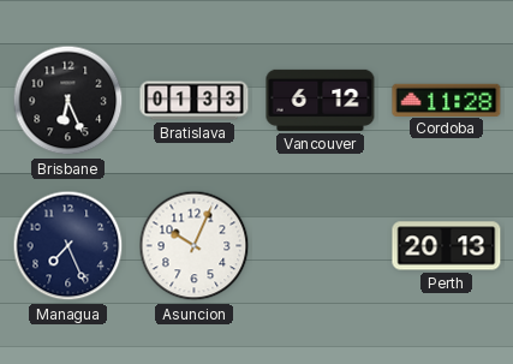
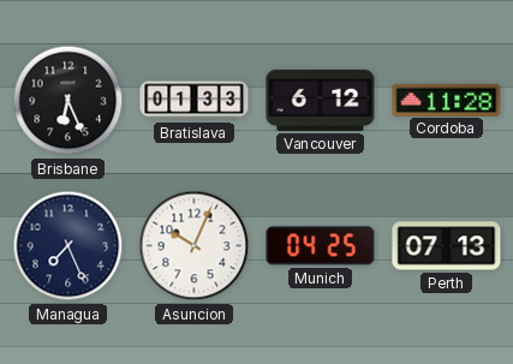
Munich: none -> 04:25
Perth: 20:13 -> 07:13
